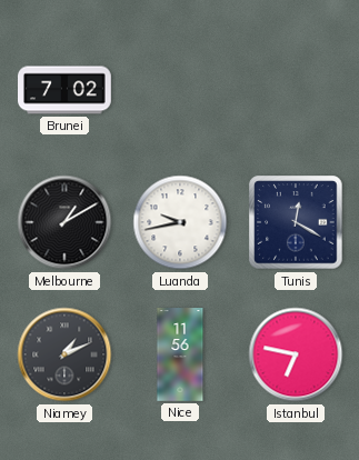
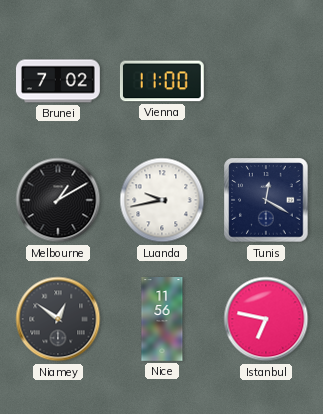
Vienna: none -> 11:00
Niamey: 1:11 -> 12:51
